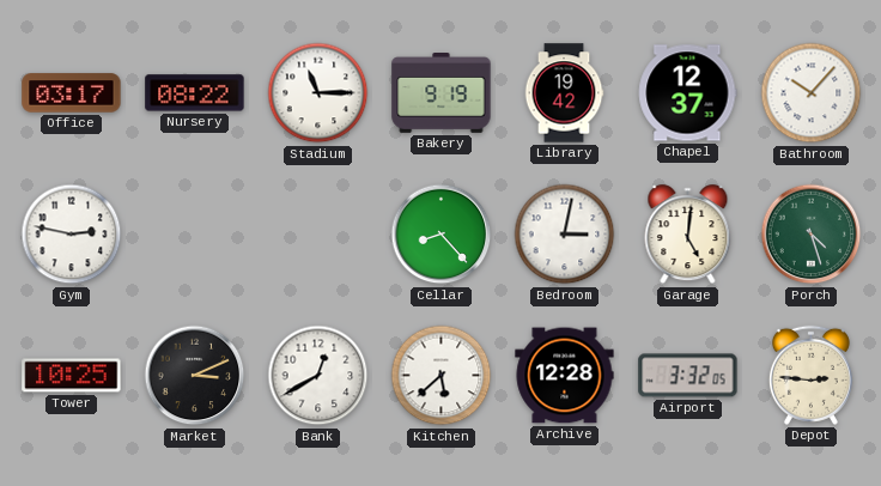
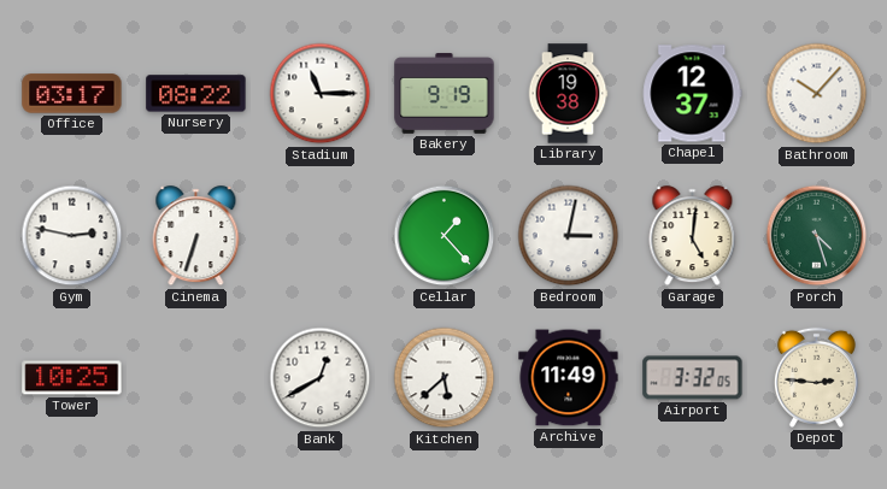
Library: 19:42 -> 19:38
Cinema: none -> 6:33
Cellar: 8:23 -> 1:23
Market: 3:11 -> none
Archive: 12:28 -> 11:49
